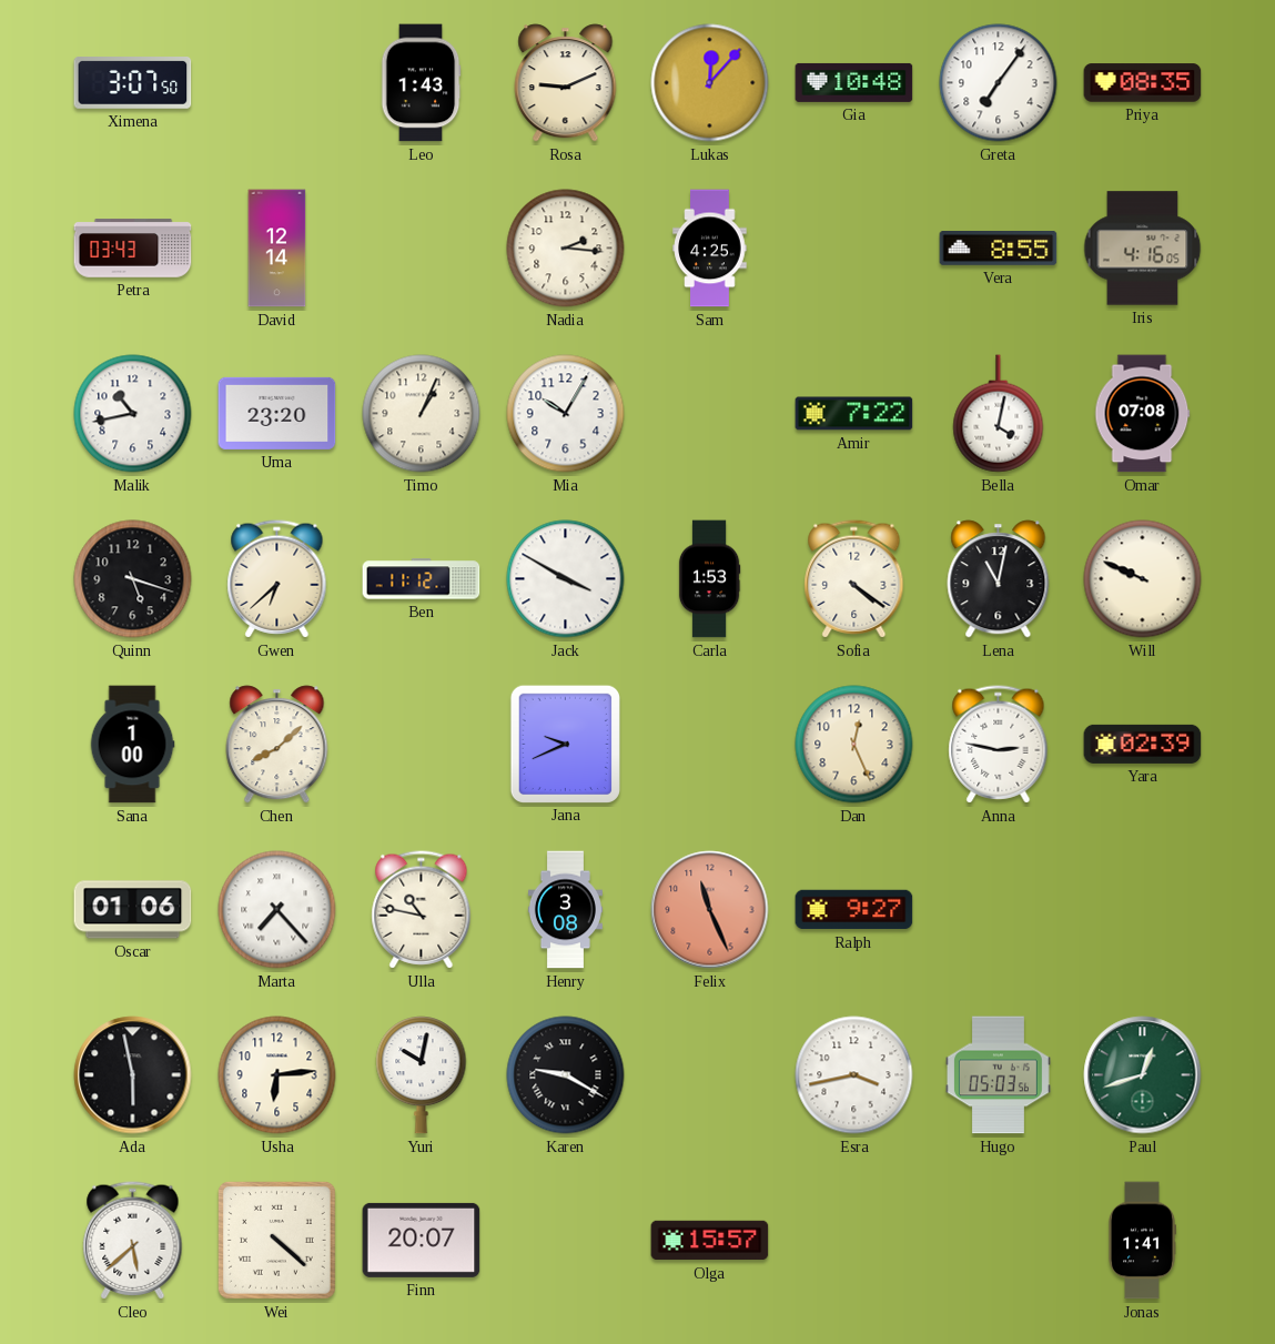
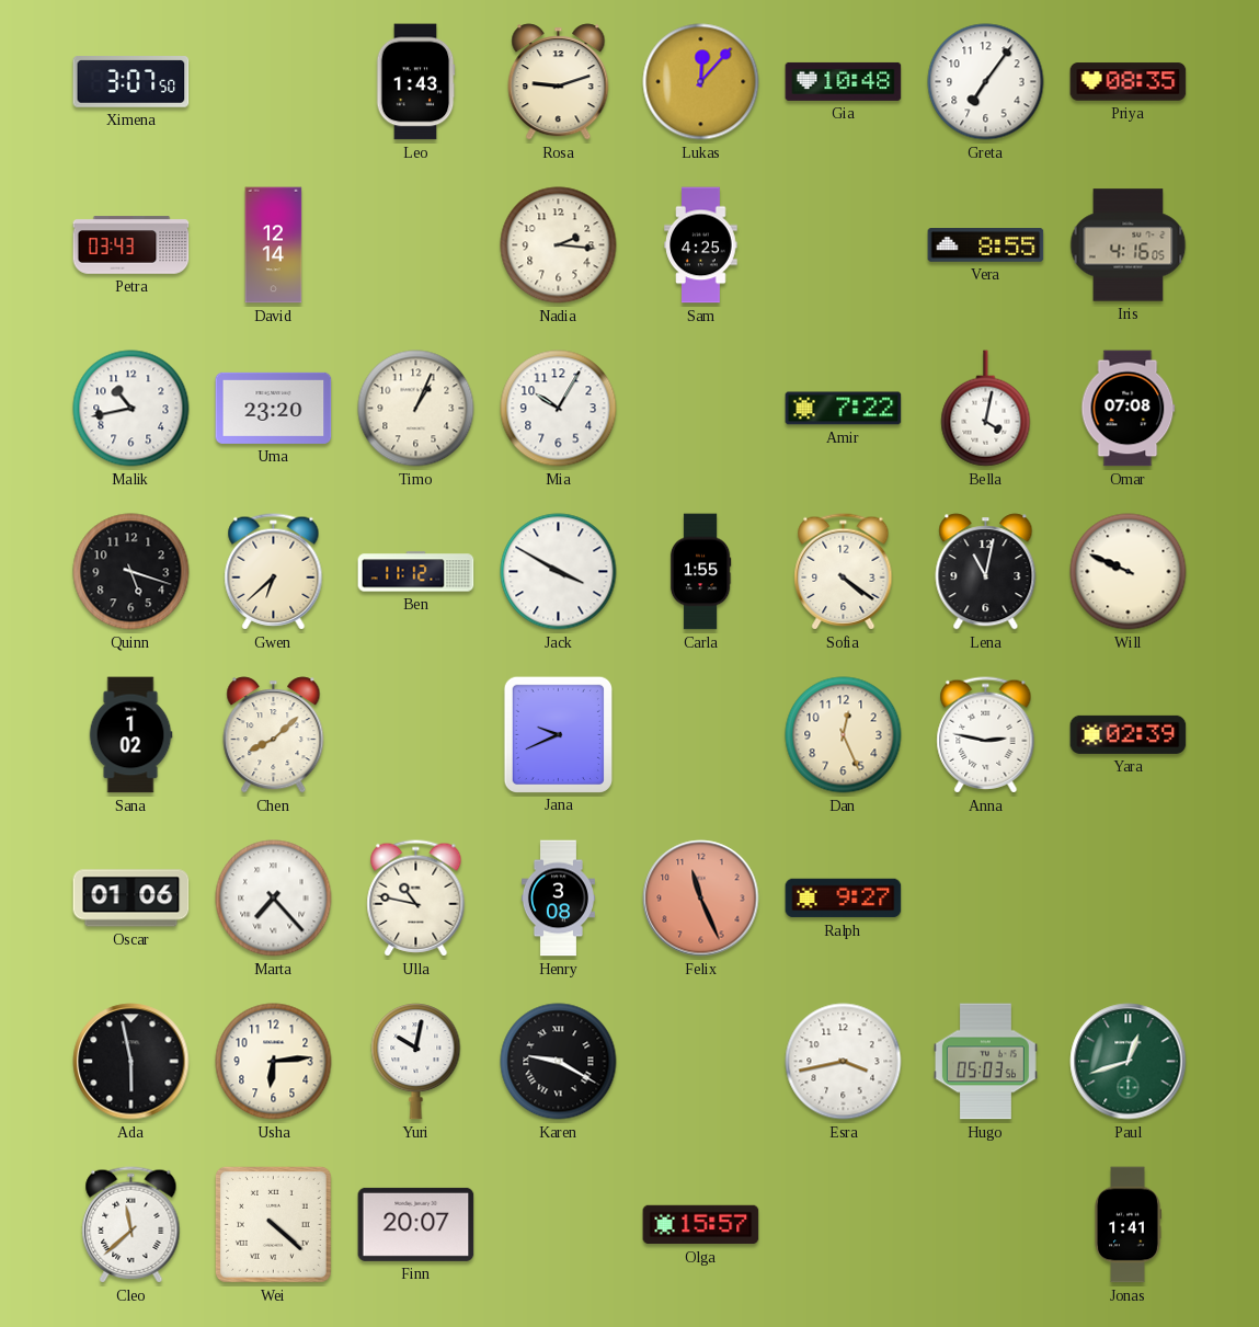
Rosa: 9:11 -> 9:12
Carla: 1:53 -> 1:55
Sana: 1:00 -> 1:02
Cleo: 5:38 -> 11:38
